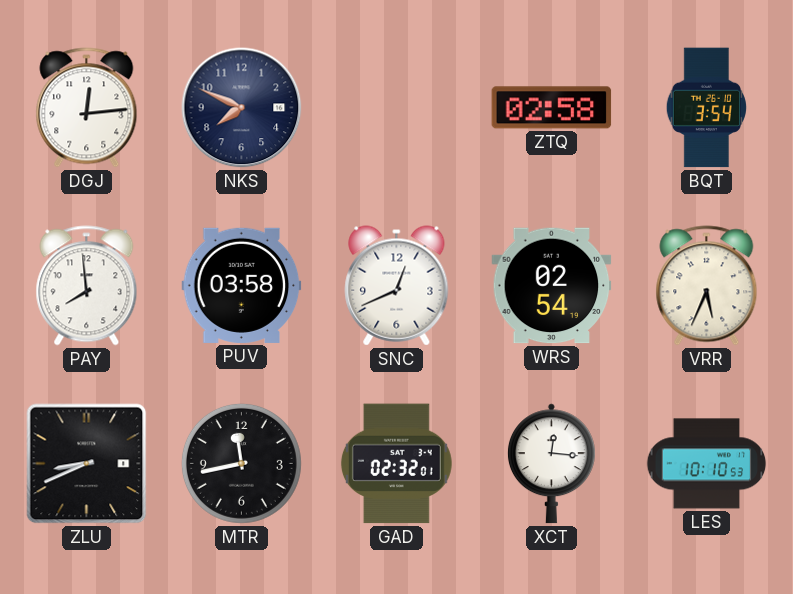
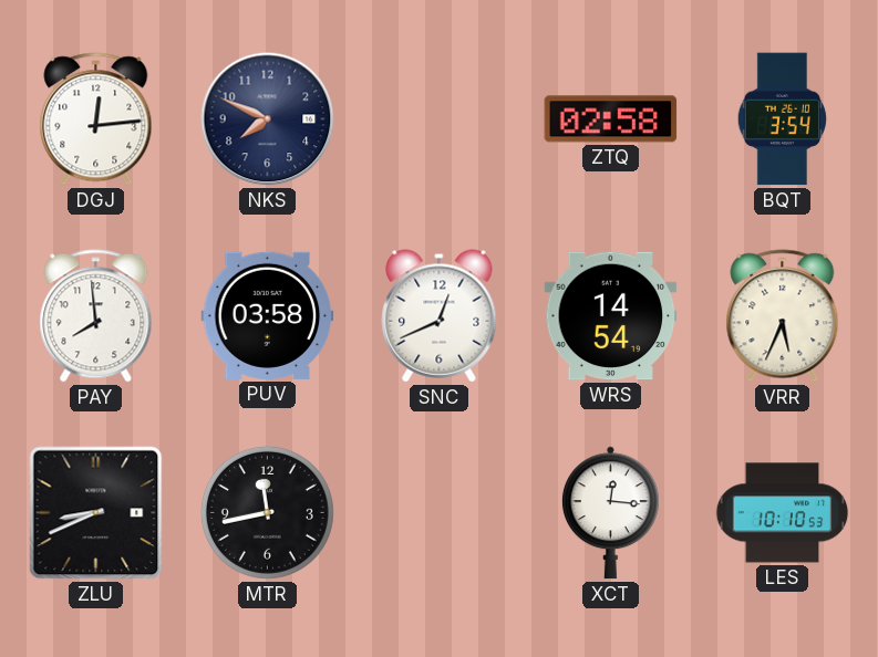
WRS: 02:54 -> 14:54
GAD: 02:32 -> none
